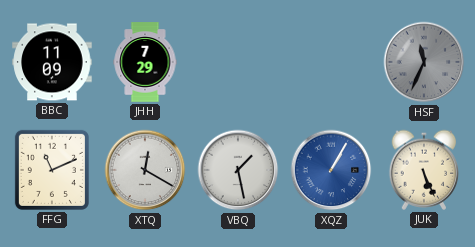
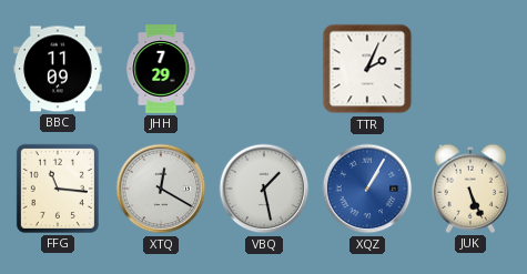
TTR: none -> 2:04
HSF: 11:34 -> none
FFG: 11:11 -> 11:16
